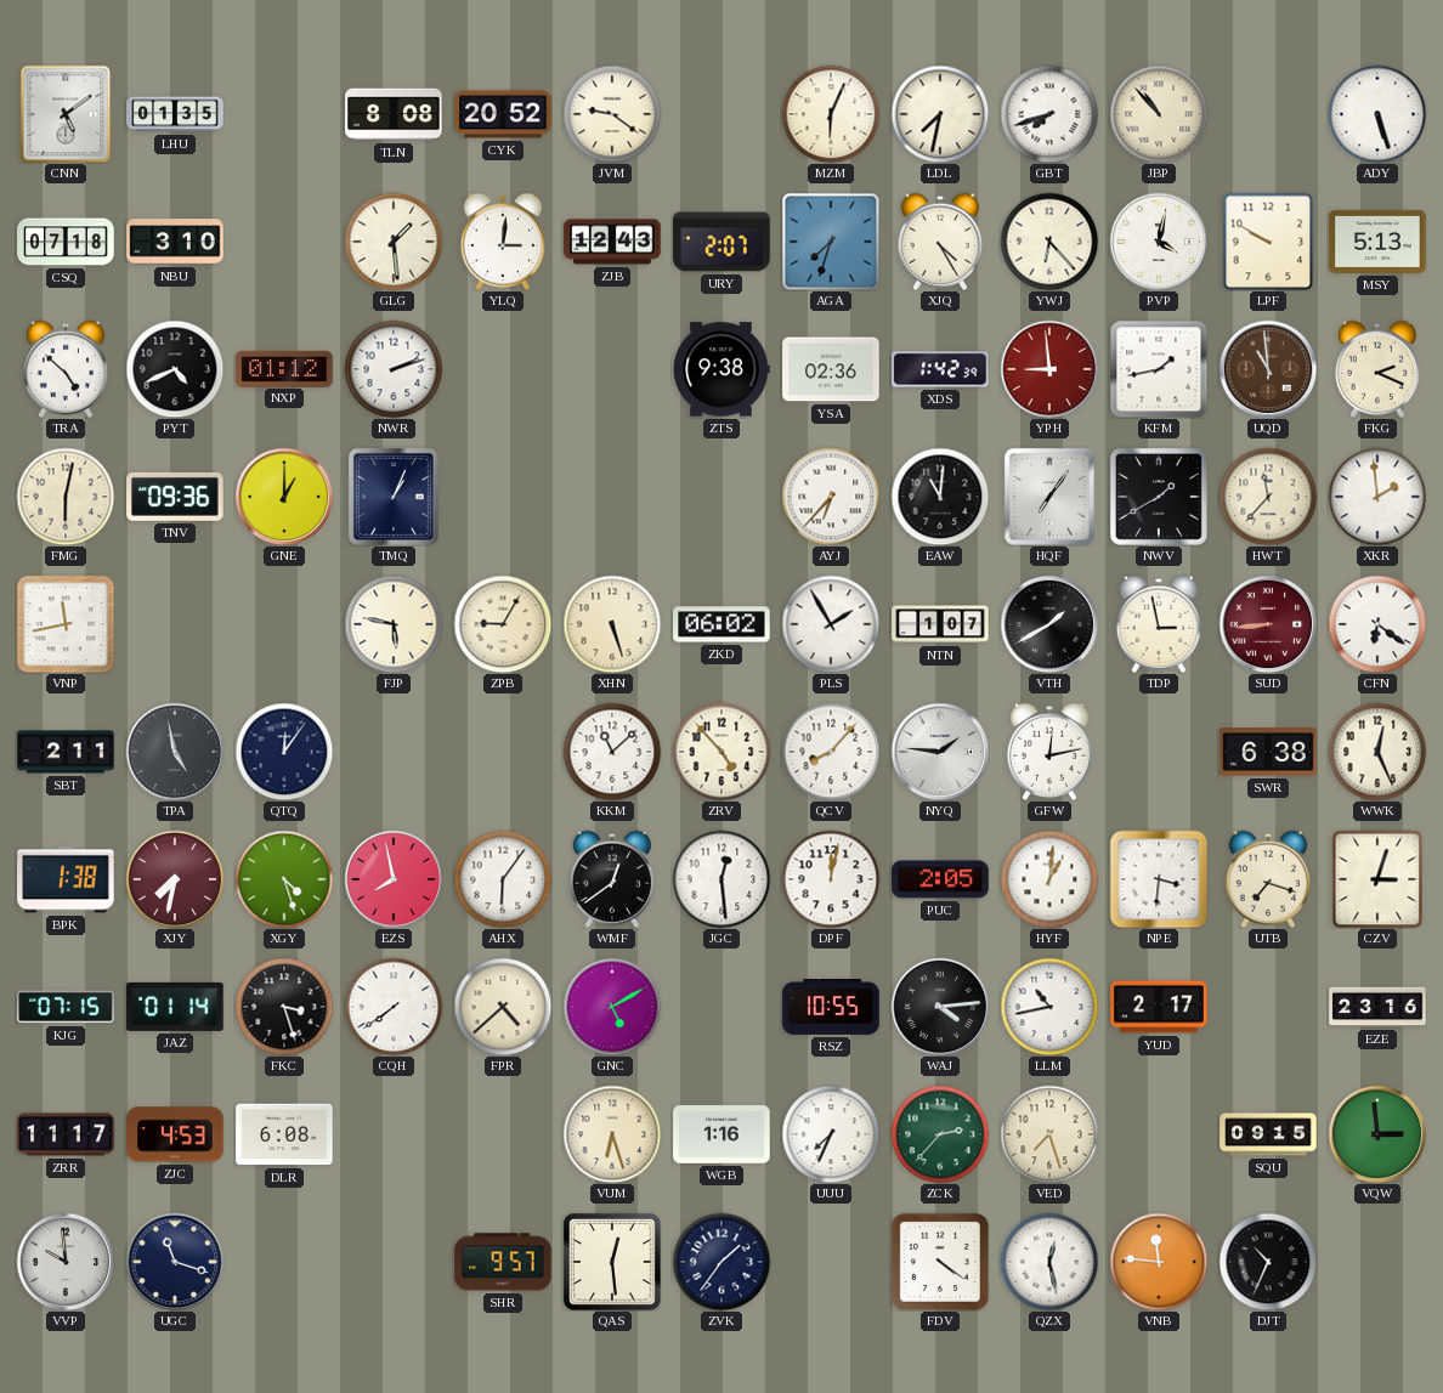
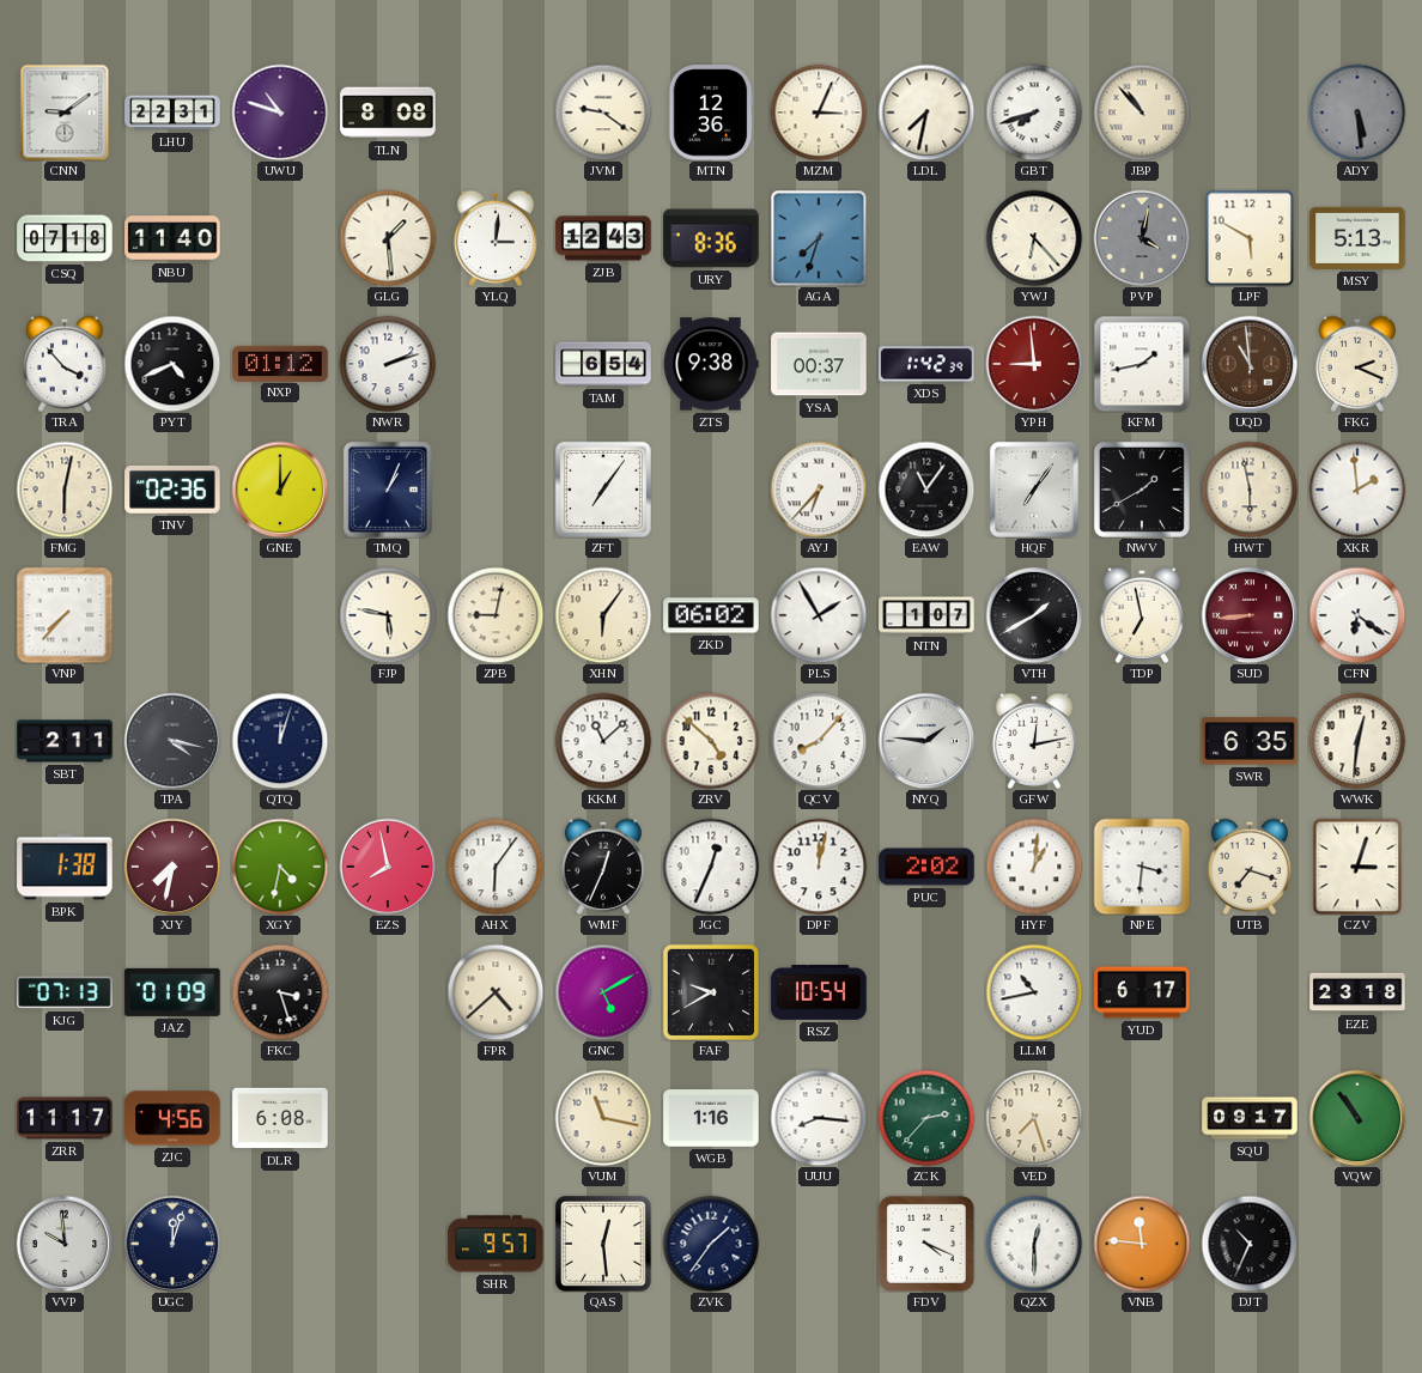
CNN: 5:09 -> 9:09
LHU: 01:35 -> 22:31
UWU: none -> 10:48
CYK: 20:52 -> none
MTN: none -> 12:36
MZM: 6:04 -> 3:04
ADY: 5:27 -> 5:29
ADY dial: white -> grey
NBU: 3:10 -> 11:40
URY: 2:07 -> 8:36
XJQ: 4:25 -> none
PVP dial: white -> grey
LPF: 9:50 -> 5:50
TRA: 4:52 -> 3:53
TAM: none -> 6:54
YSA: 02:36 -> 00:37
TNV: 09:36 -> 02:36
ZFT: none -> 7:06
EAW: 11:01 -> 11:06
HWT: 11:37 -> 5:58
VNP: 11:43 -> 7:37
ZPB: 9:05 -> 9:02
XHN: 5:27 -> 6:06
TDP: 2:58 -> 6:58
TPA: 4:58 -> 4:17
QTQ: 12:06 -> 12:03
ZRV: 4:53 -> 4:52
SWR: 6:38 -> 6:35
WWK: 12:26 -> 12:31
XGY: 4:27 -> 4:32
WMF: 12:39 -> 12:34
JGC: 12:29 -> 12:34
PUC: 2:05 -> 2:02
KJG: 07:15 -> 07:13
JAZ: 01:14 -> 01:09
CQH: 7:39 -> none
FAF: none -> 9:40
RSZ: 10:55 -> 10:54
WAJ: 4:14 -> none
YUD: 2:17 -> 6:17
EZE: 23:16 -> 23:18
ZJC: 4:53 -> 4:56
VUM: 6:27 -> 11:17
UUU: 7:34 -> 8:16
SQU: 09:15 -> 09:17
VQW: 2:59 -> 10:54
UGC: 11:18 -> 12:03
FDV: 4:21 -> 4:19
QZX: 12:28 -> 12:30
